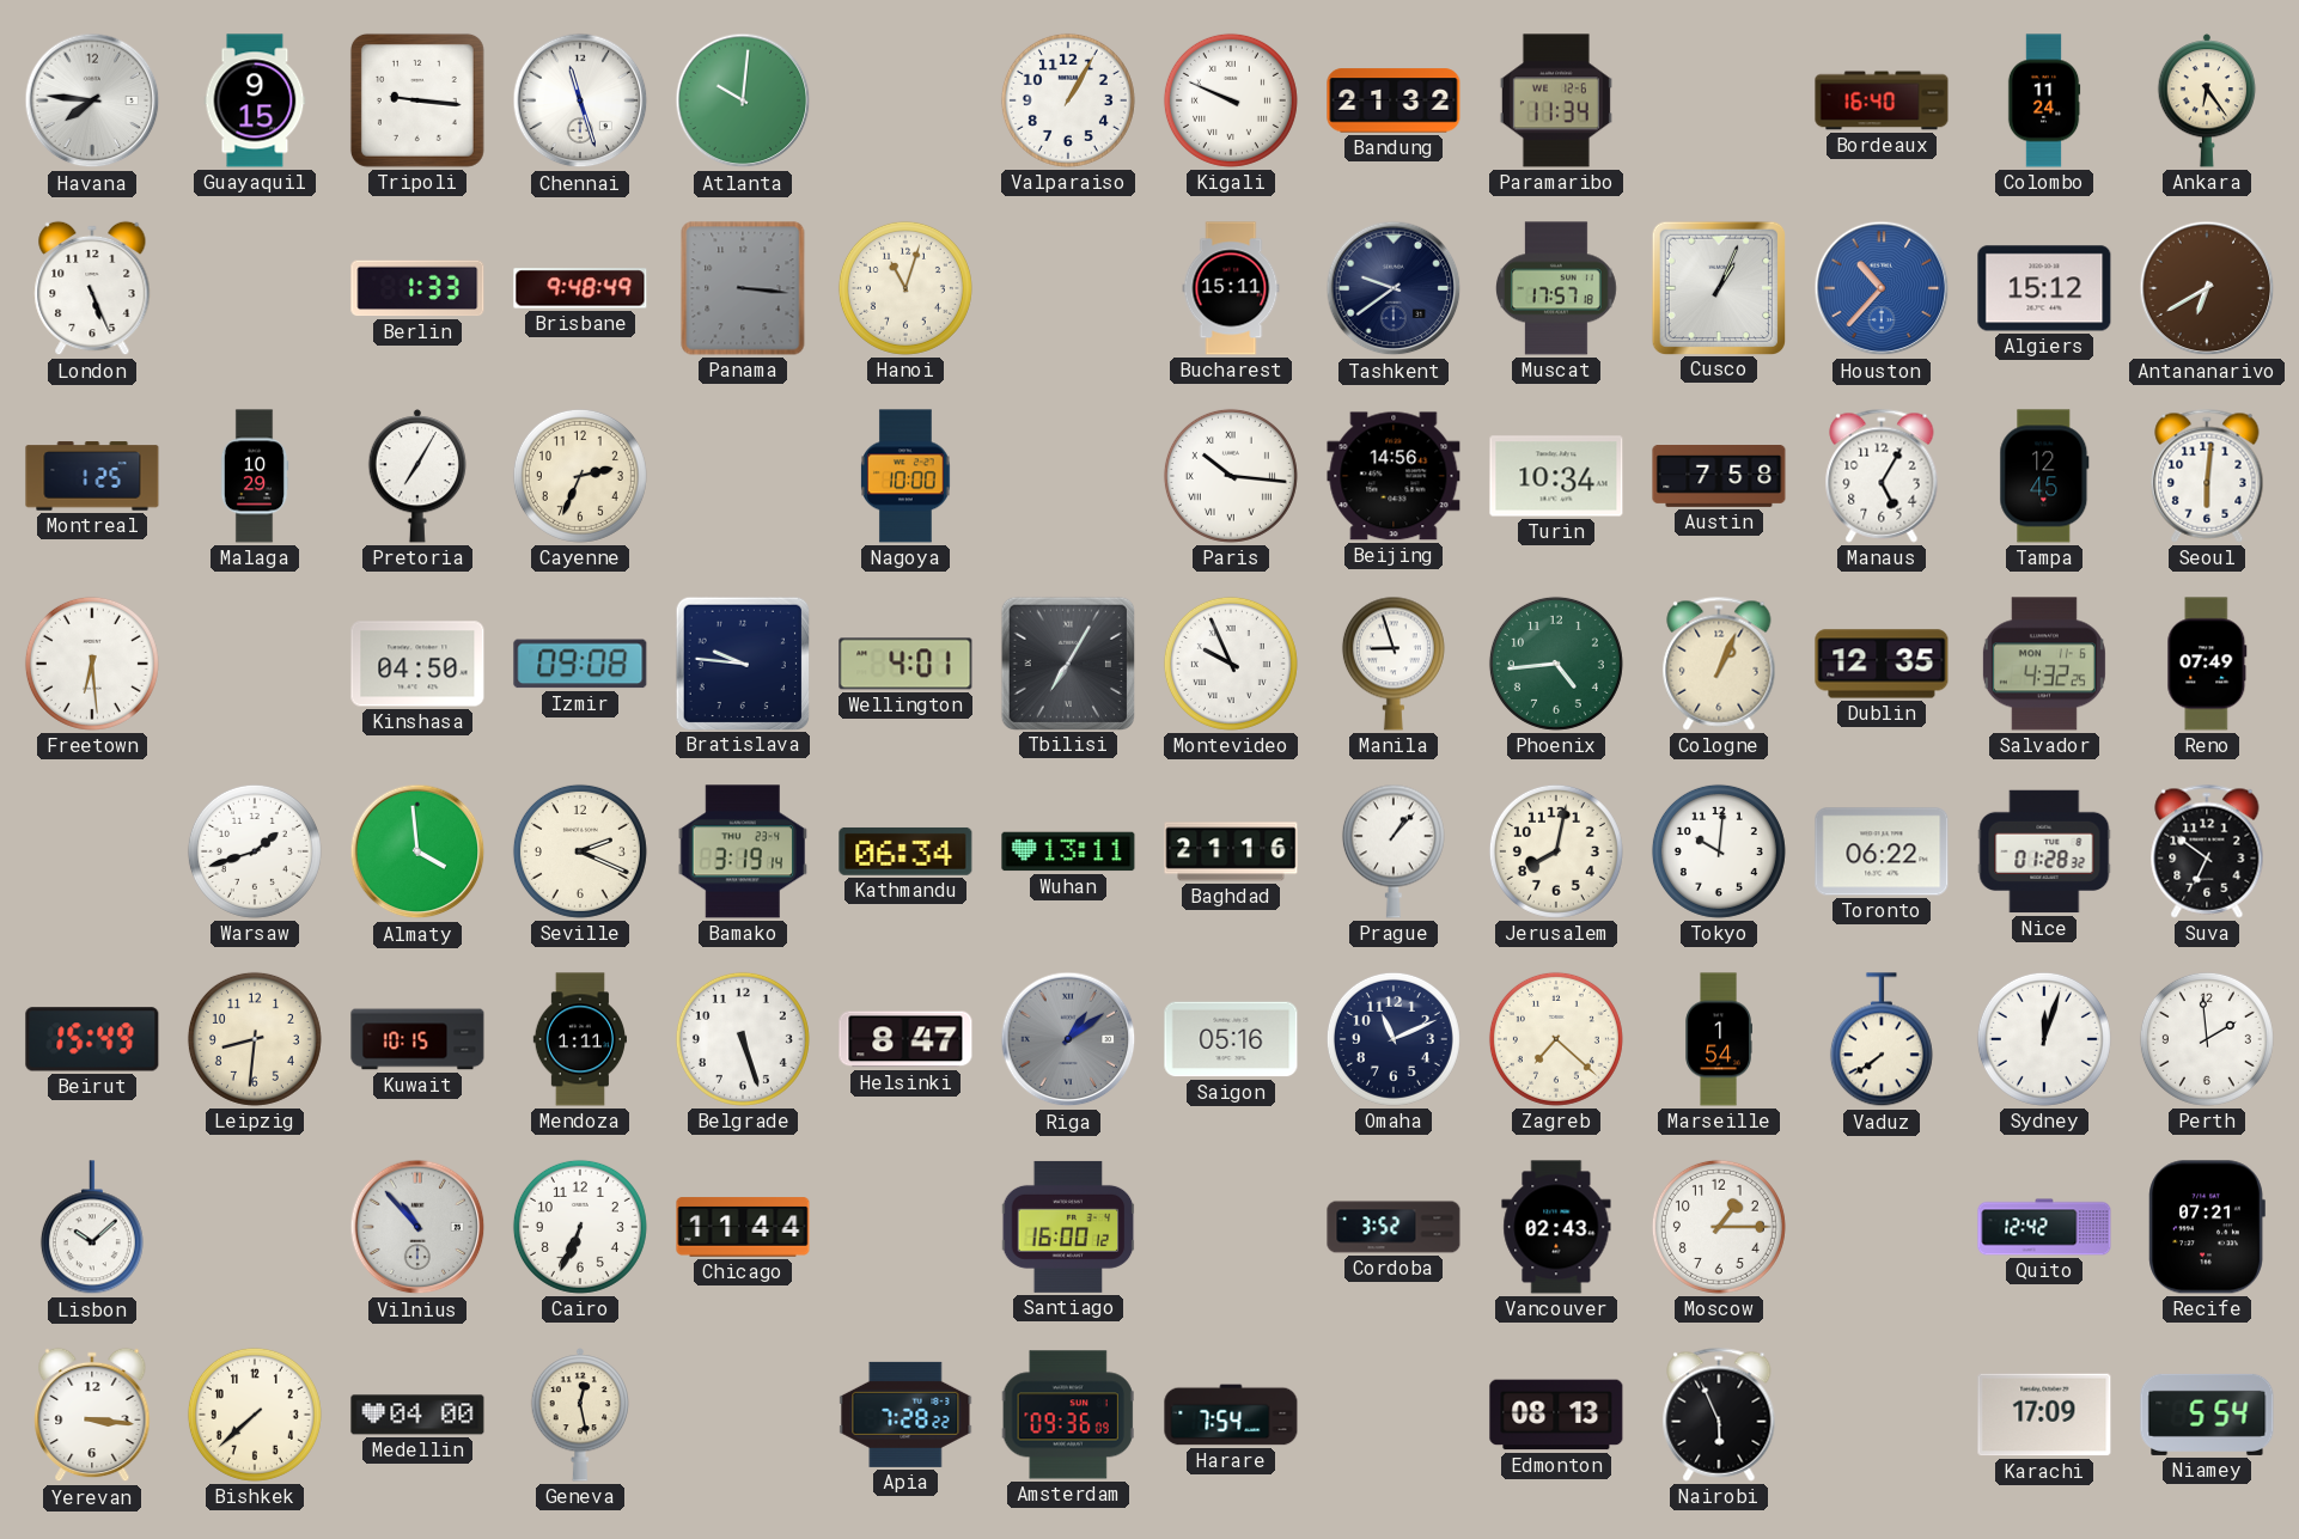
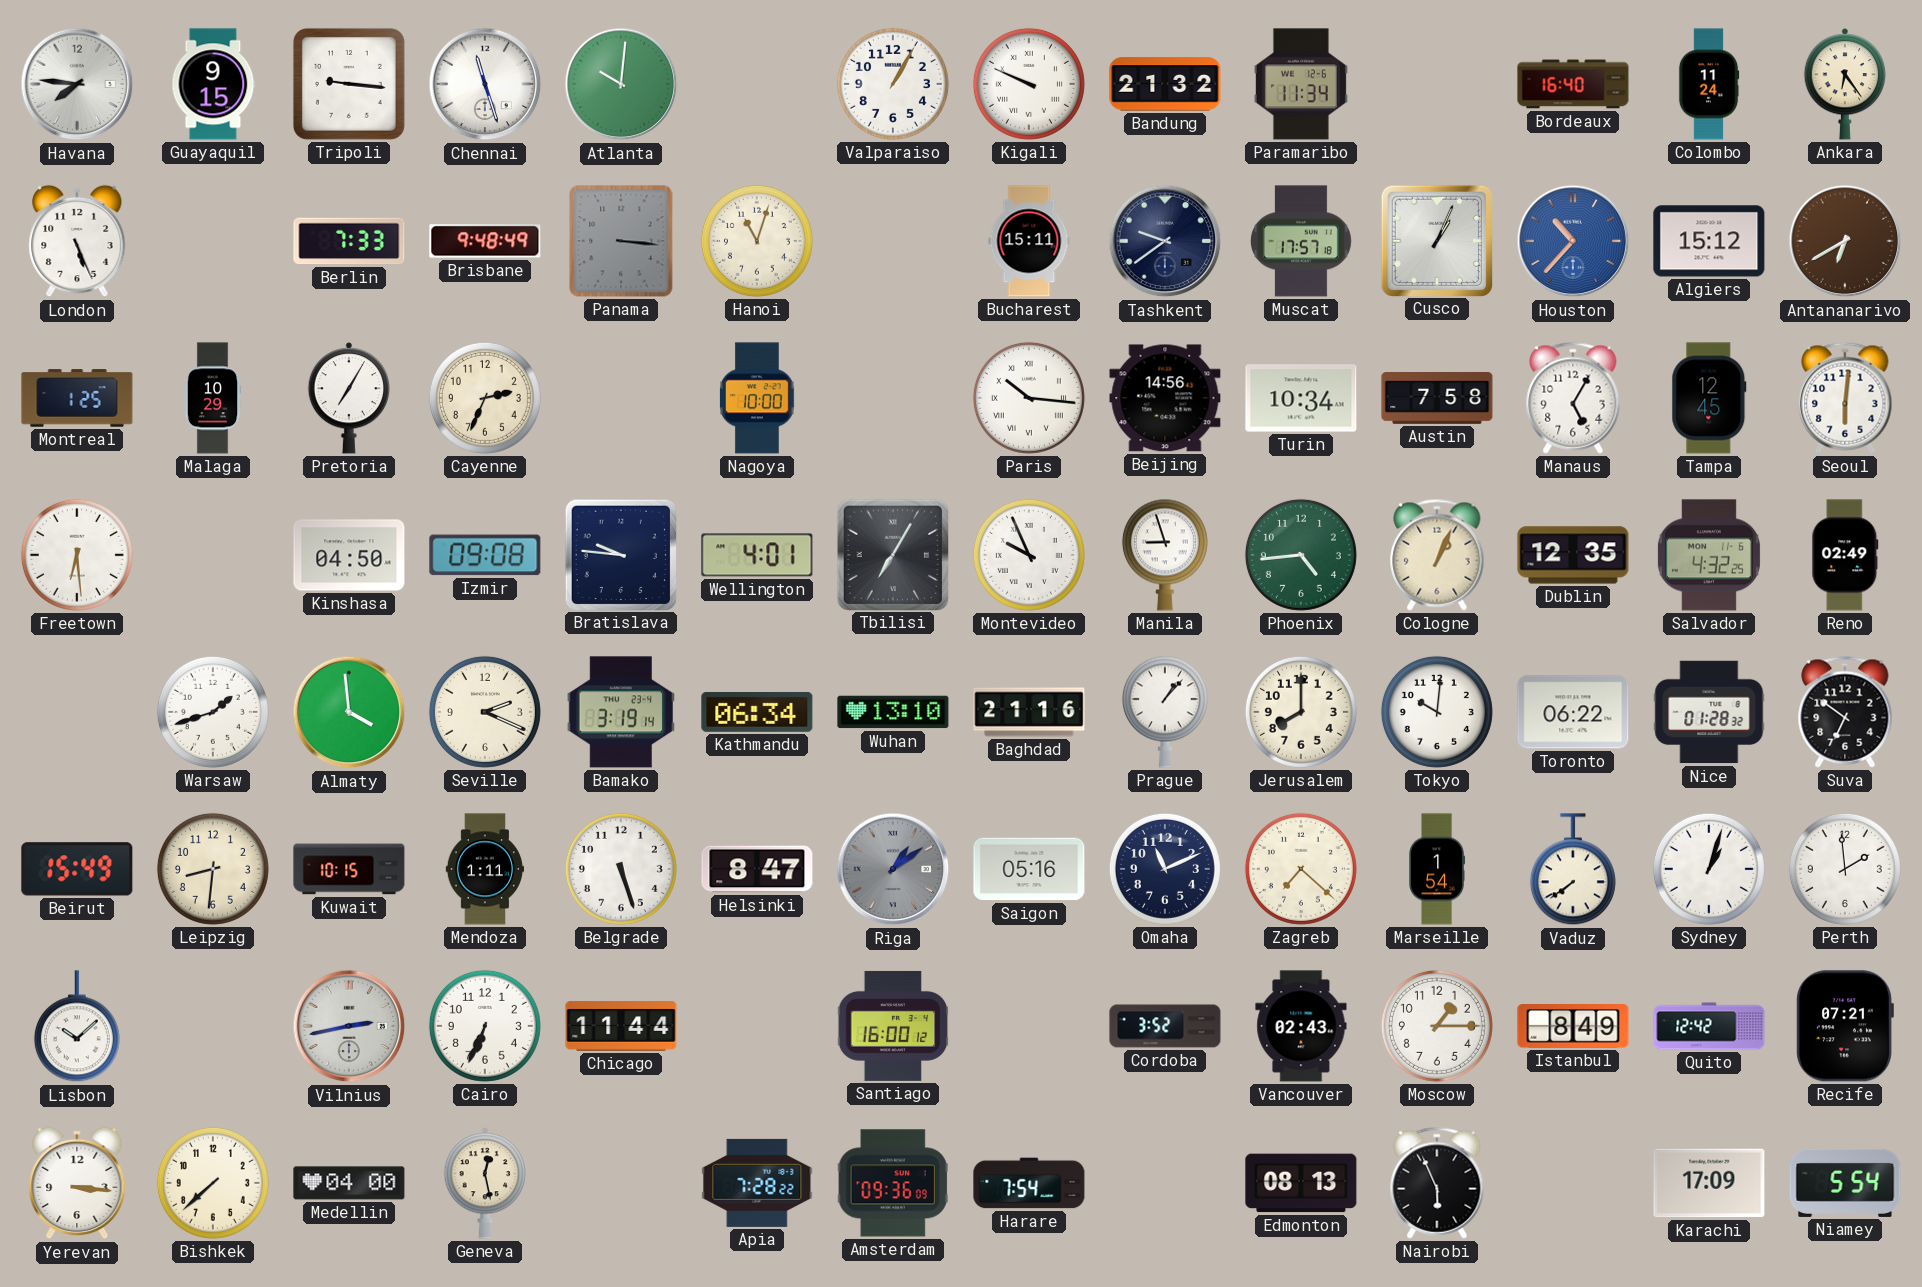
Berlin: 1:33 -> 7:33
Reno: 07:49 -> 02:49
Wuhan: 13:11 -> 13:10
Jerusalem: 8:02 -> 8:00
Sydney: 12:03 -> 1:03
Vilnius: 10:53 -> 2:43
Istanbul: none -> 8:49
